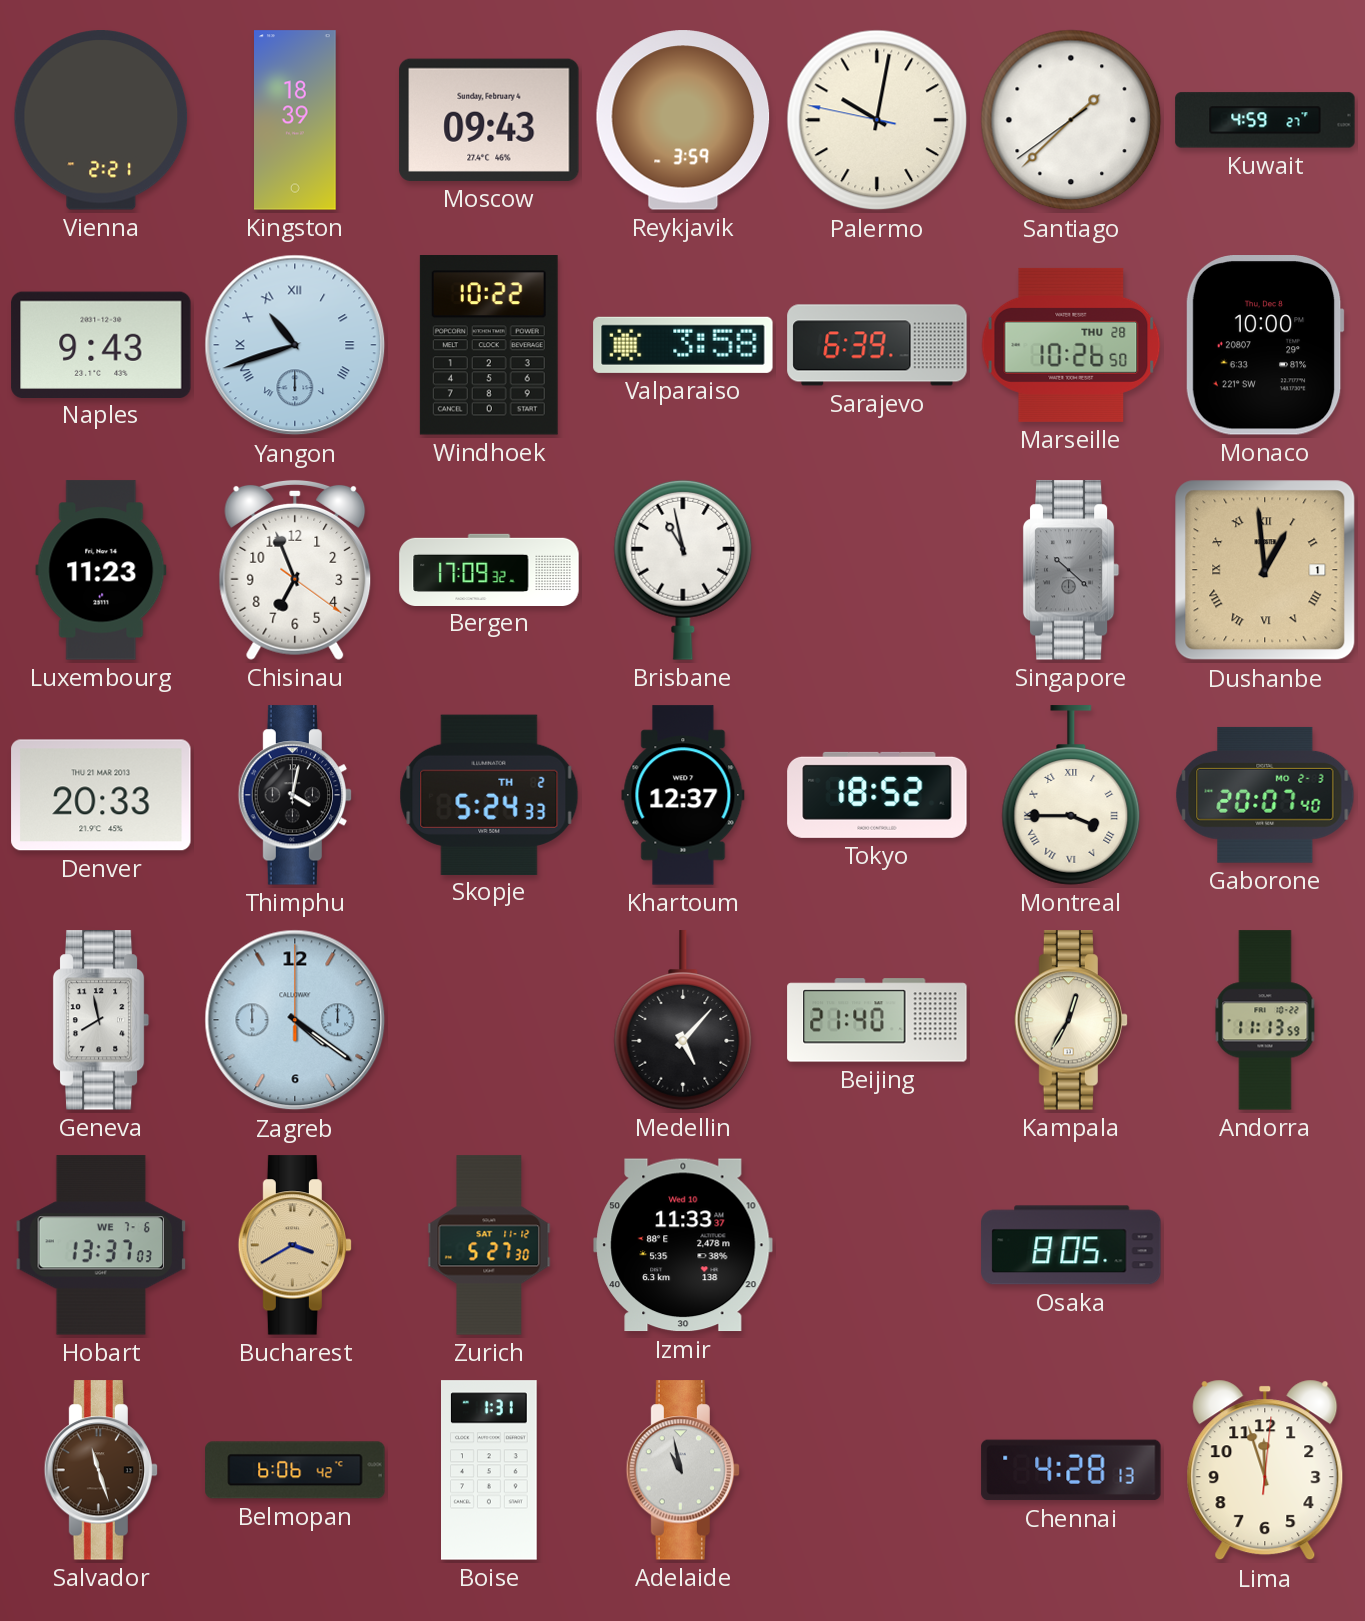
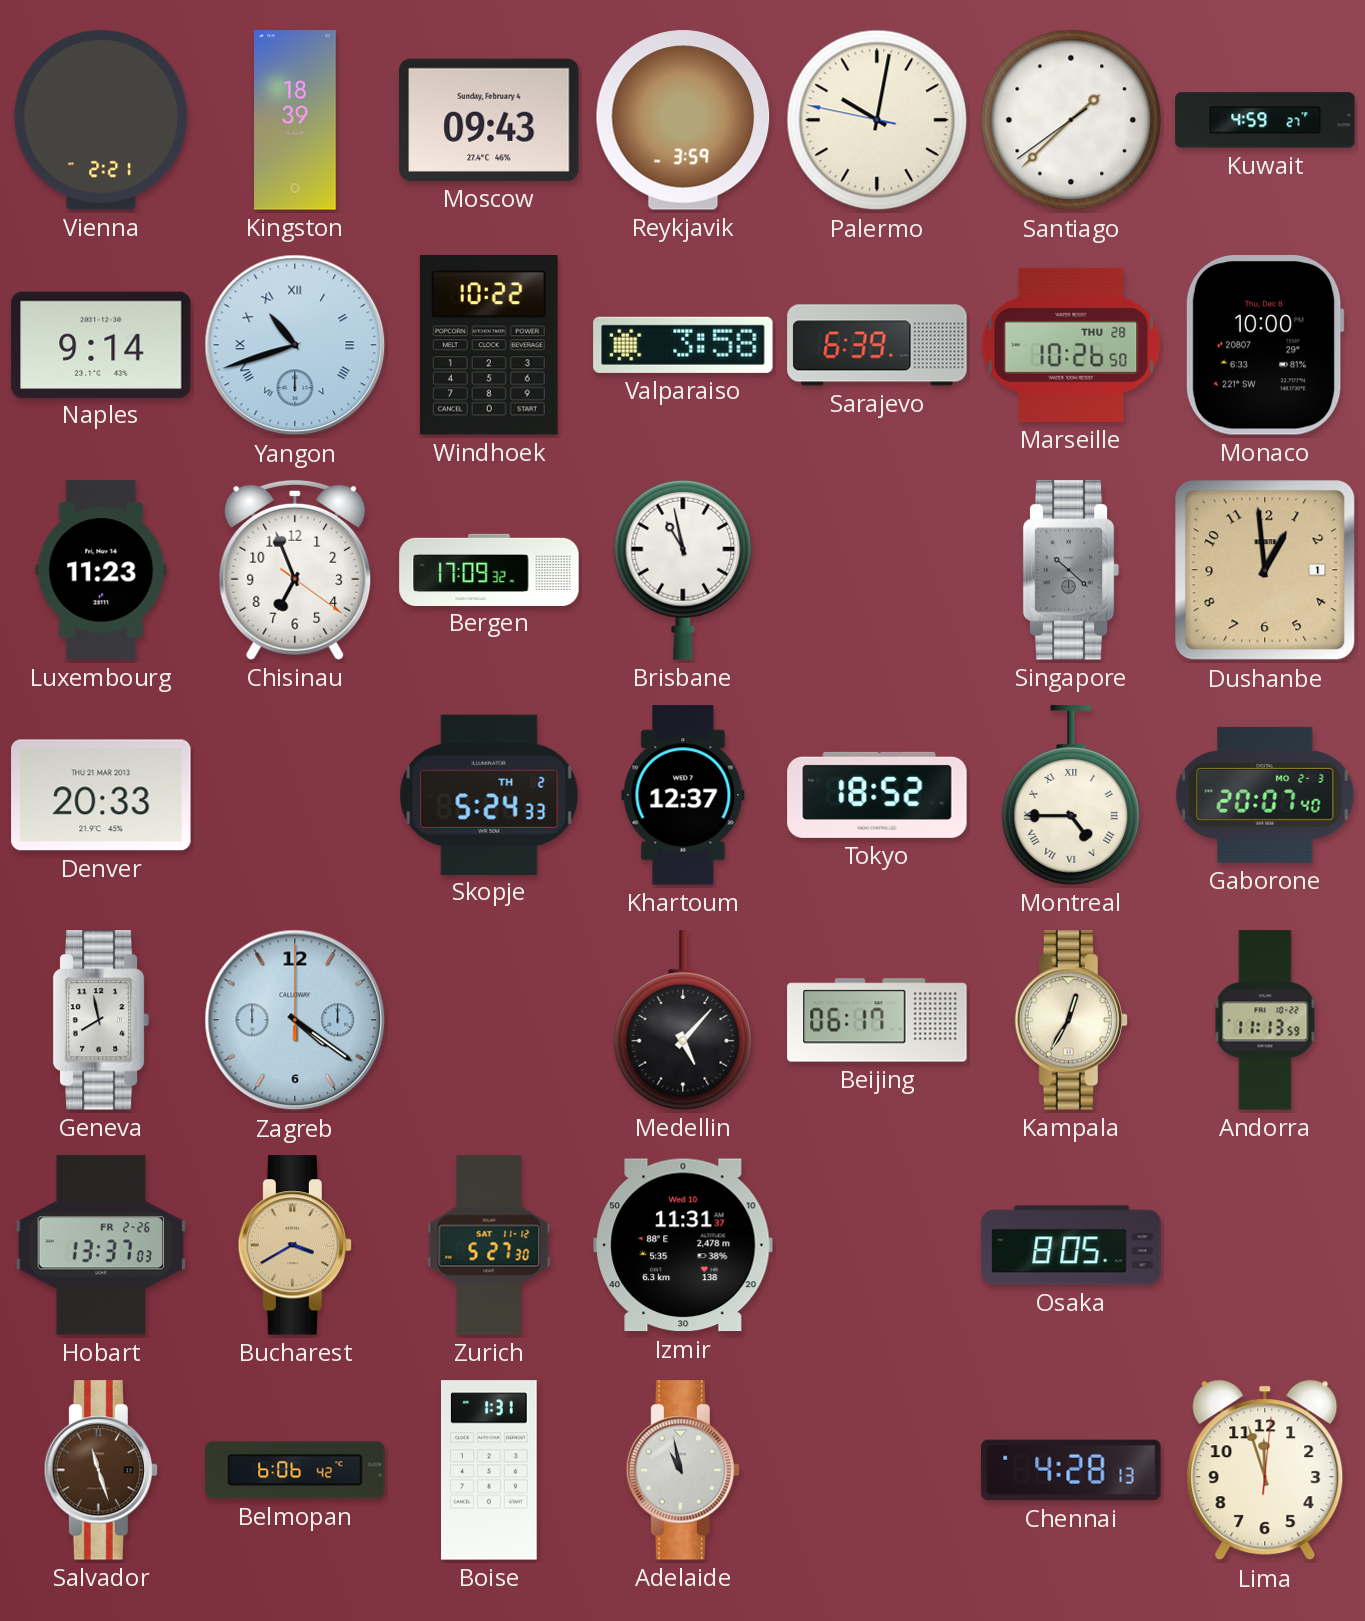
Naples: 9:43 -> 9:14
Dushanbe numerals: Roman -> Arabic
Thimphu: 4:02 -> none
Montreal: 3:45 -> 4:45
Beijing: 21:40 -> 06:17
Hobart date: WE 7-6 -> FR 2-26
Izmir: 11:33 -> 11:31
